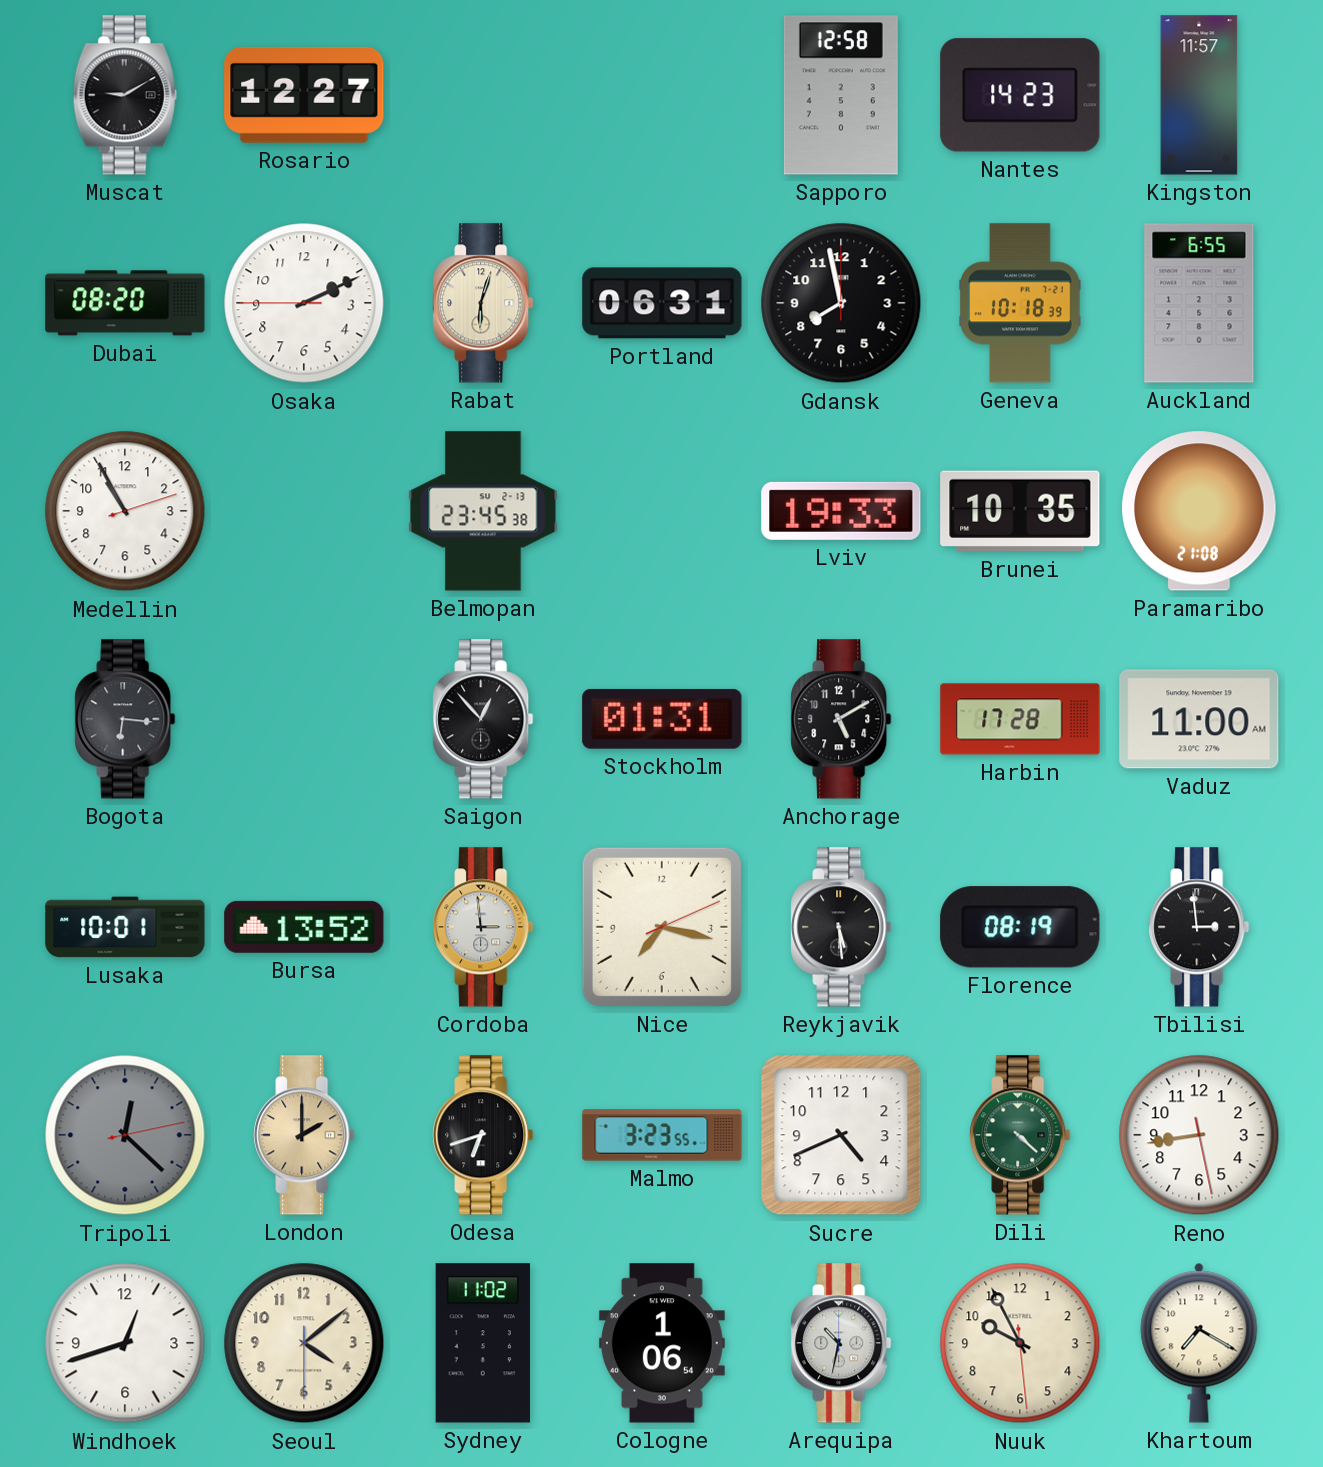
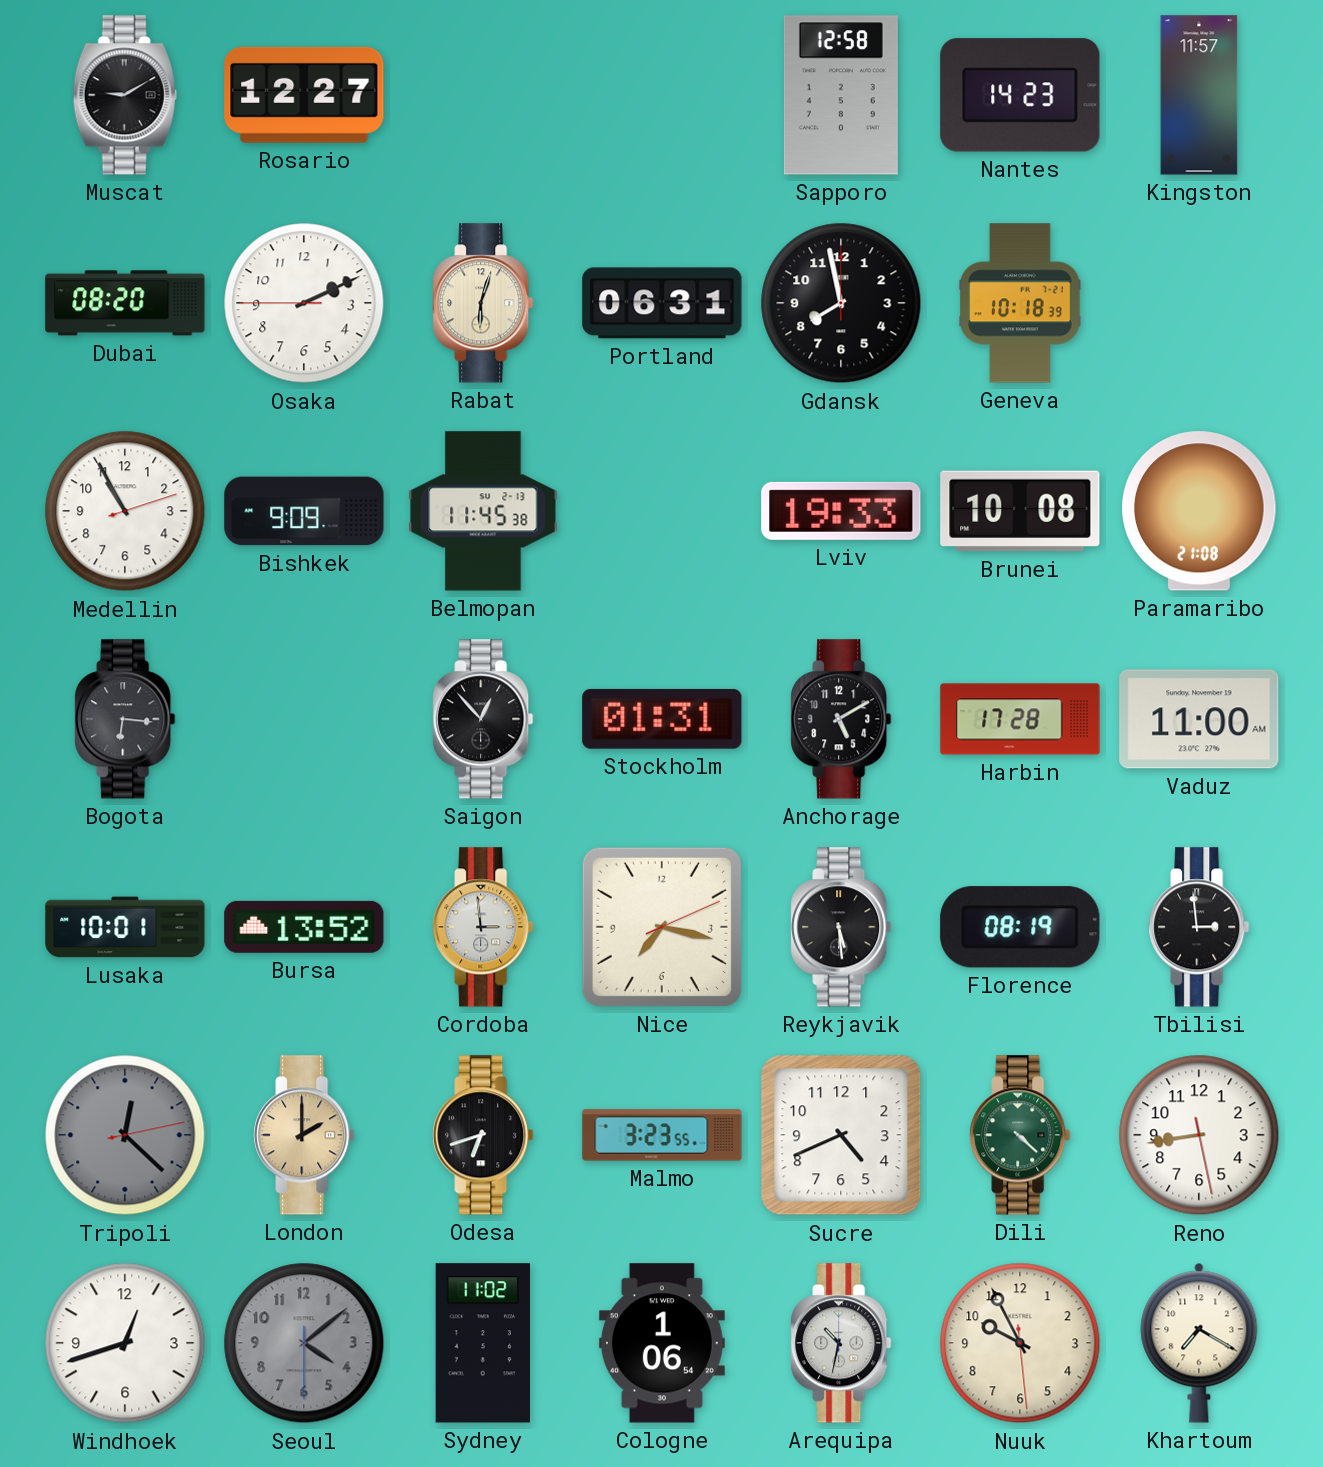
Auckland: 6:55 -> none
Bishkek: none -> 9:09
Belmopan: 23:45 -> 11:45
Brunei: 10:35 -> 10:08
Seoul dial: cream -> grey
